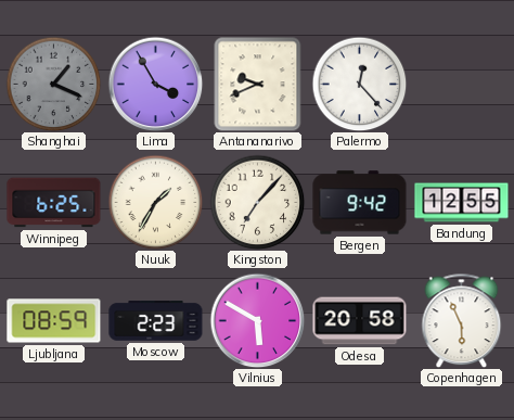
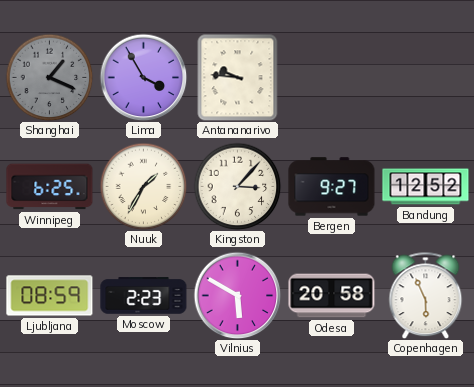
Antananarivo: 9:41 -> 9:46
Palermo: 12:23 -> none
Kingston: 7:07 -> 3:07
Bergen: 9:42 -> 9:27
Bandung: 12:55 -> 12:52
